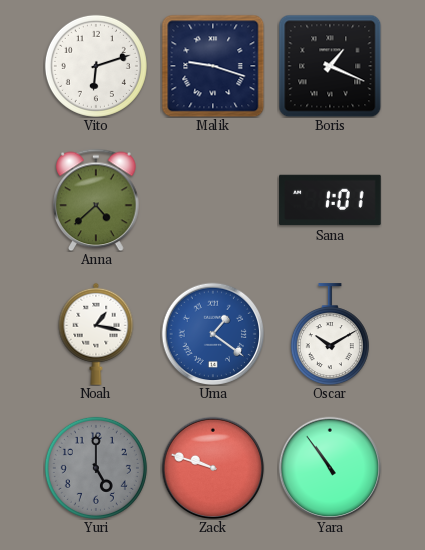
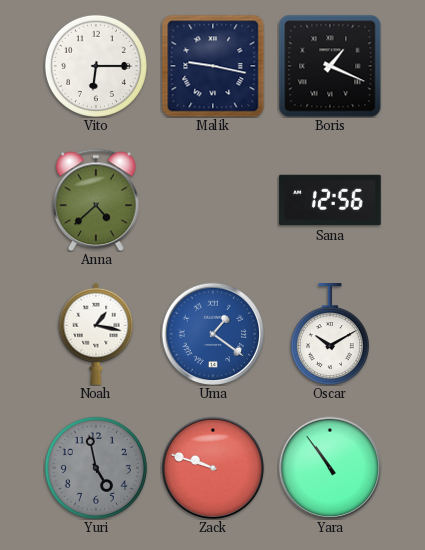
Vito: 6:12 -> 6:15
Malik: 9:18 -> 9:17
Sana: 1:01 -> 12:56
Yuri: 5:00 -> 4:58
